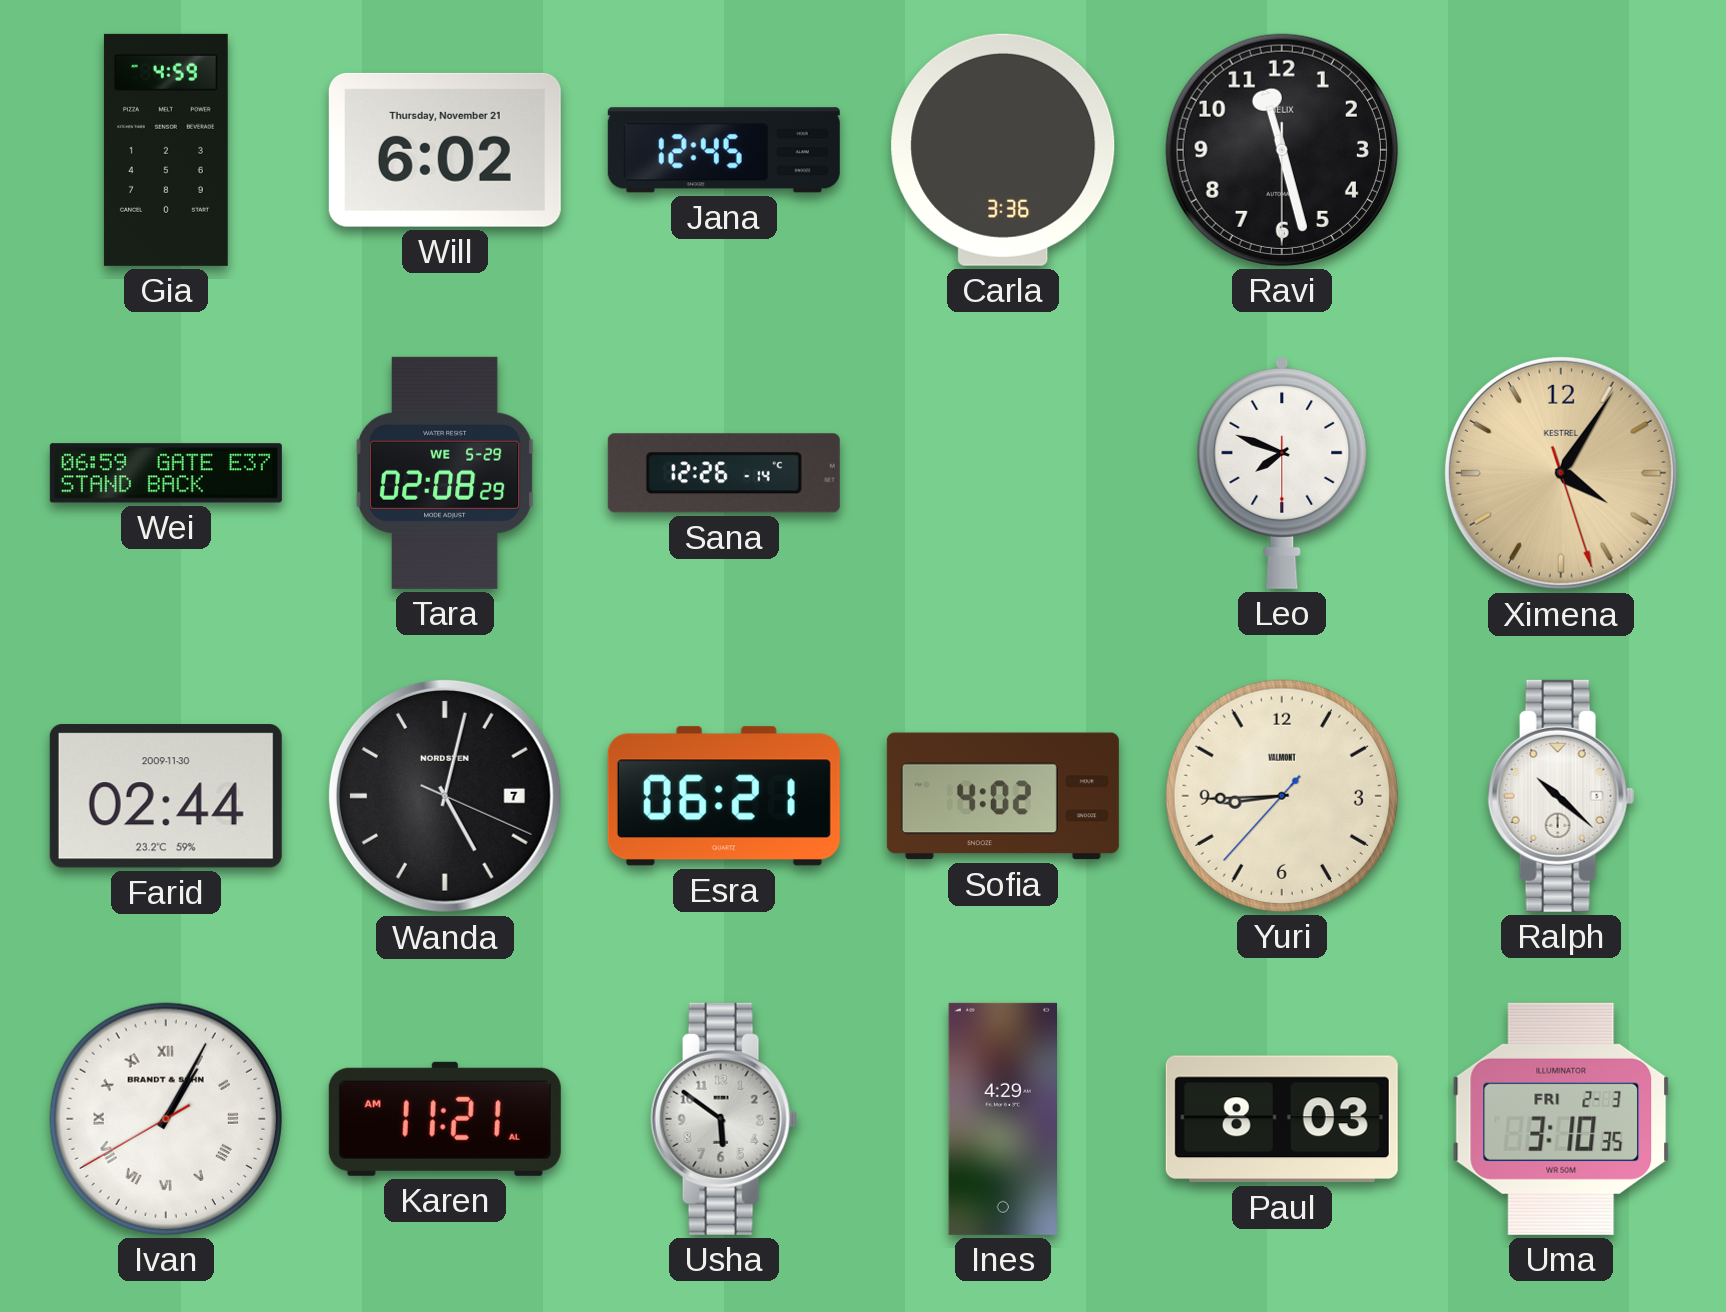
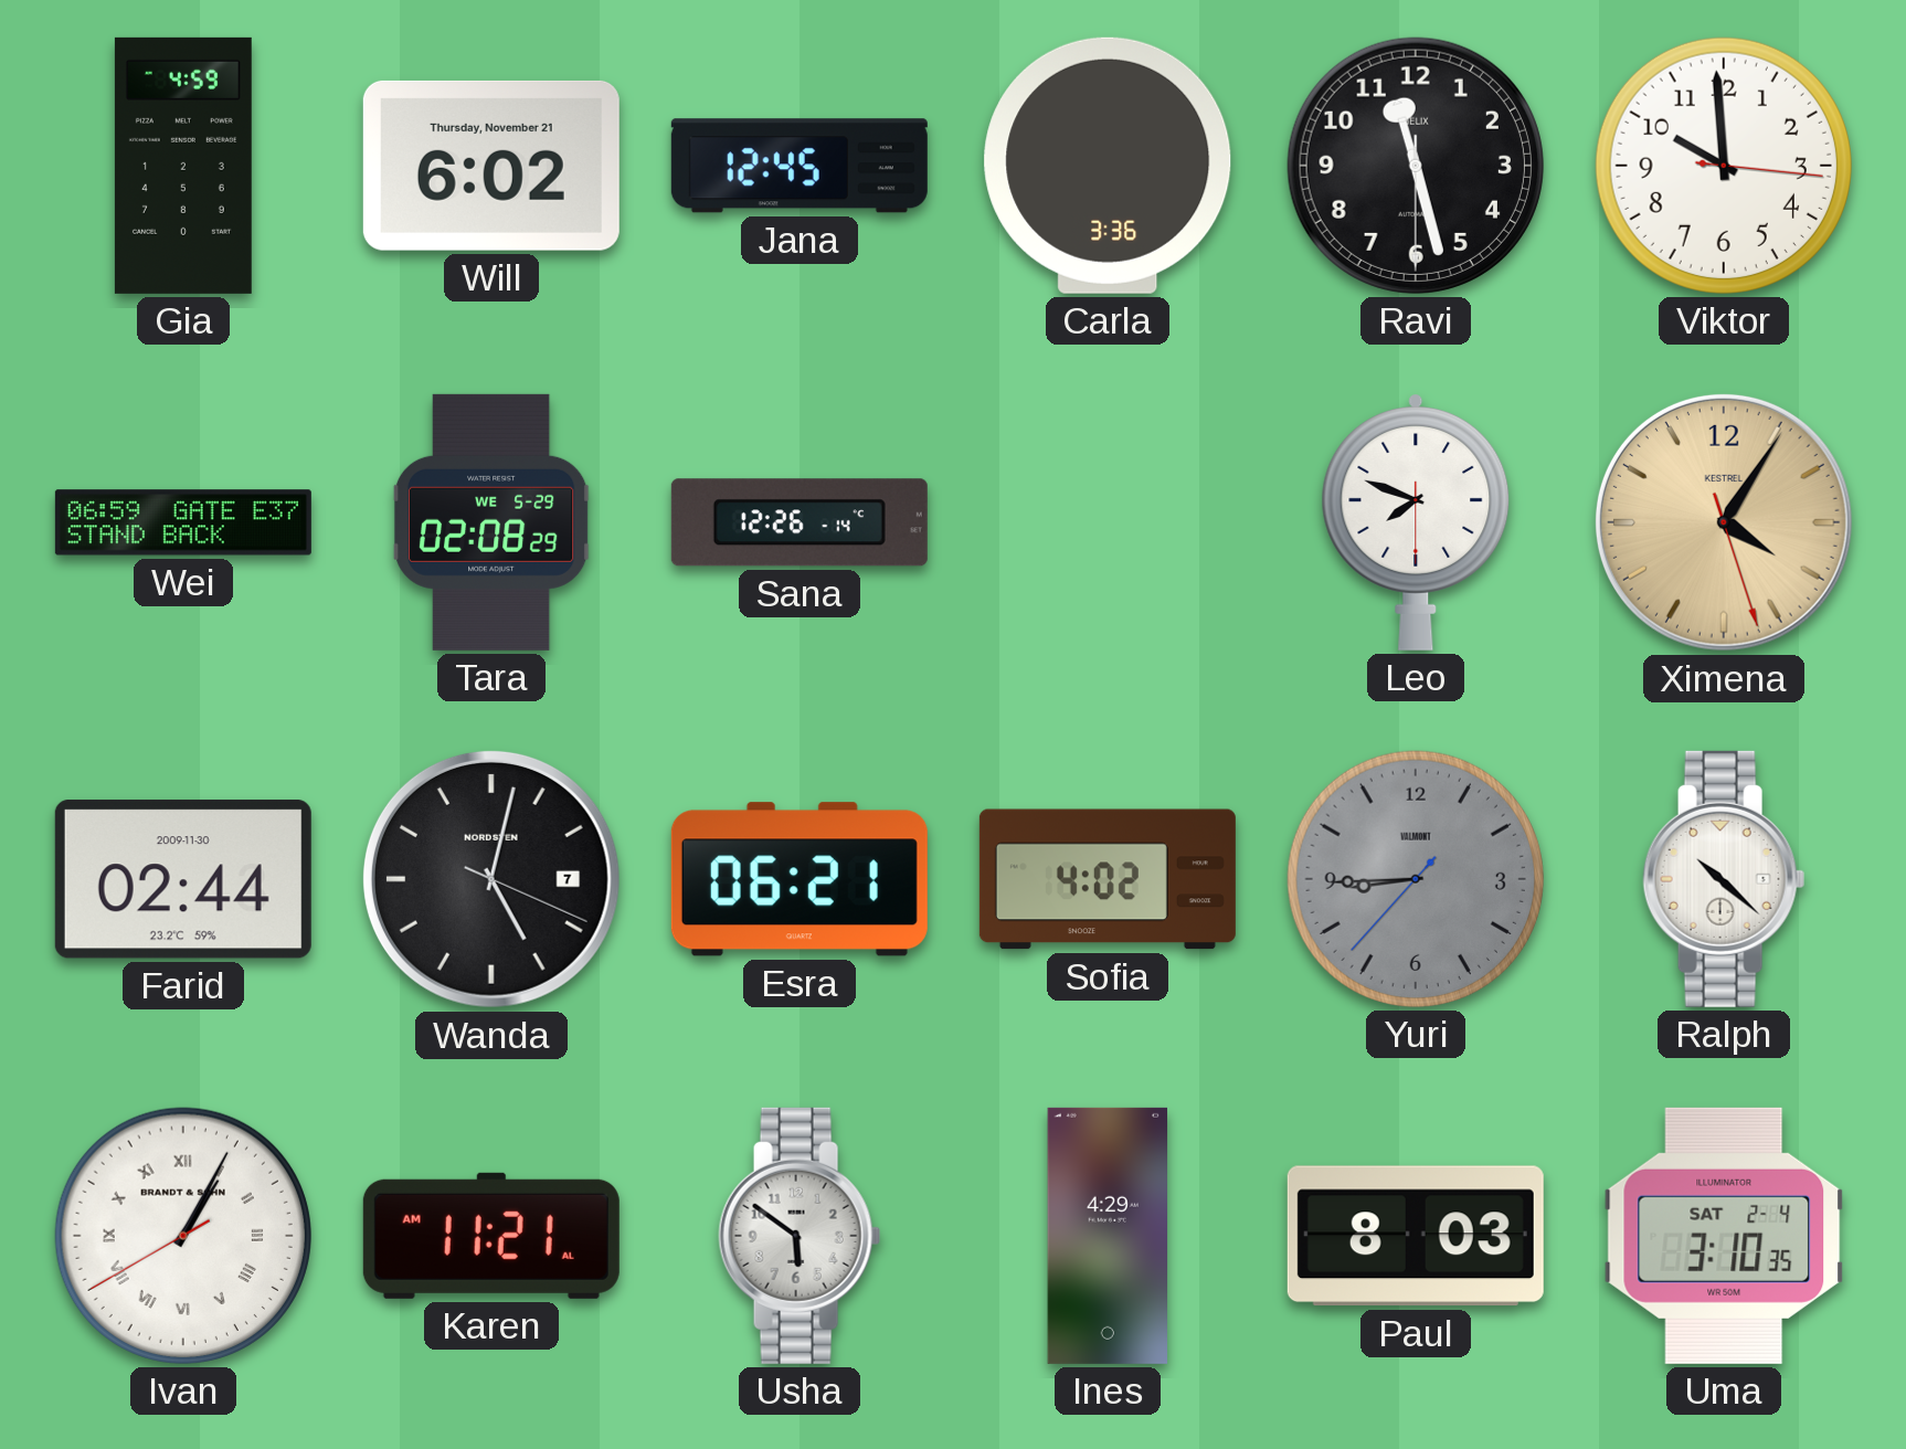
Viktor: none -> 9:59
Yuri dial: cream -> grey
Uma date: FRI 2-3 -> SAT 2-4
